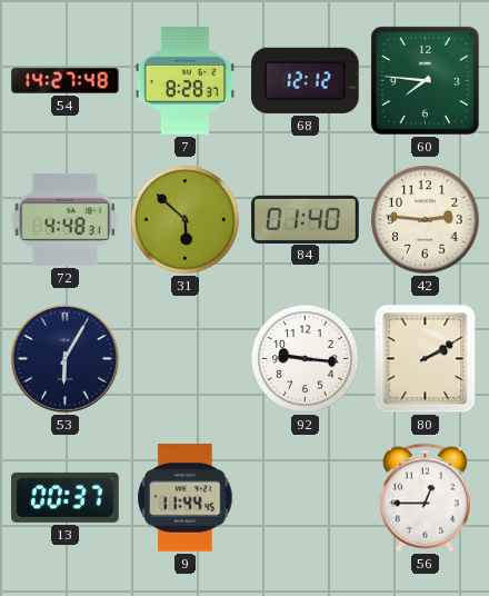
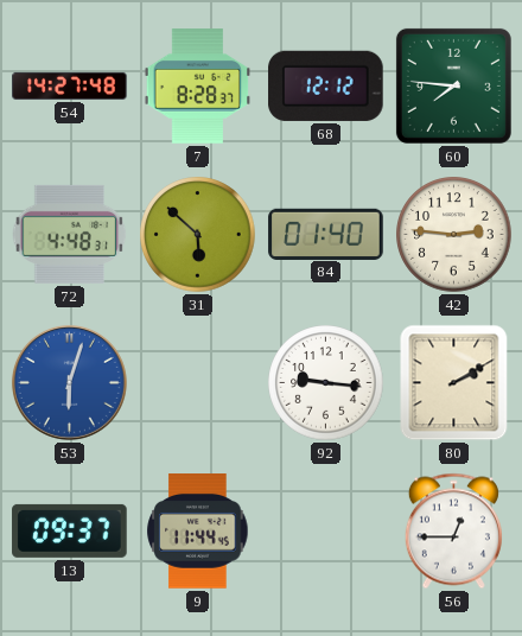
53: 6:05 -> 6:03
53 dial: navy -> blue
13: 00:37 -> 09:37
